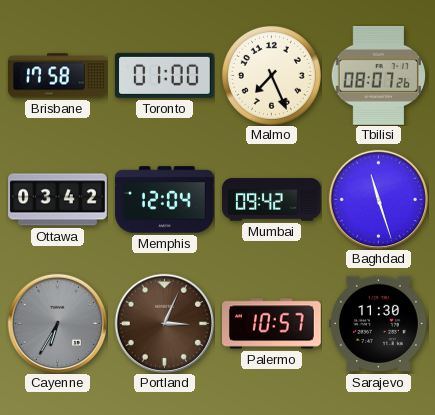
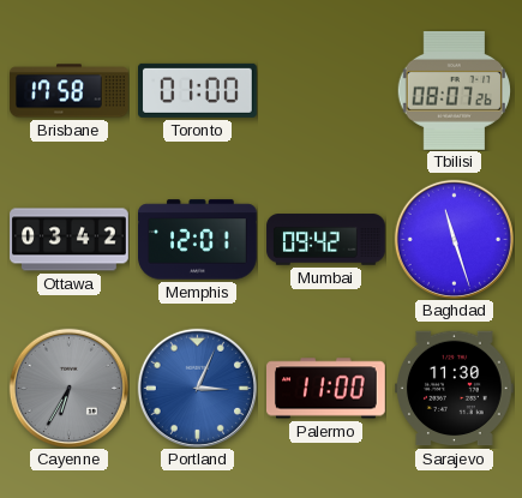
Malmo: 7:26 -> none
Memphis: 12:04 -> 12:01
Portland dial: brown -> blue
Palermo: 10:57 -> 11:00
